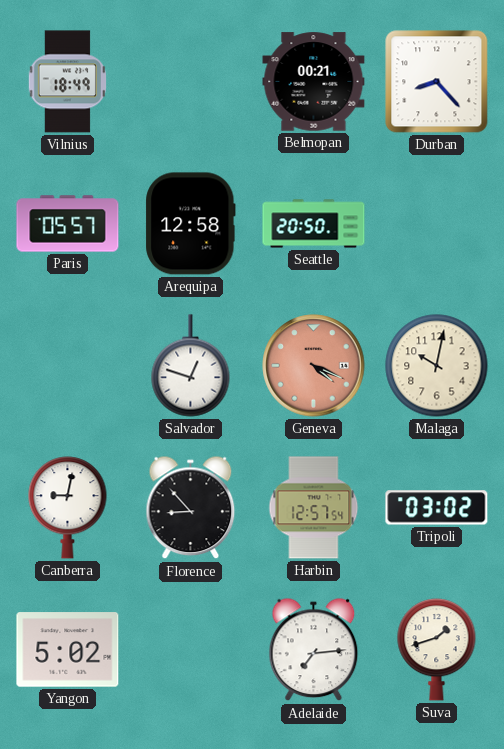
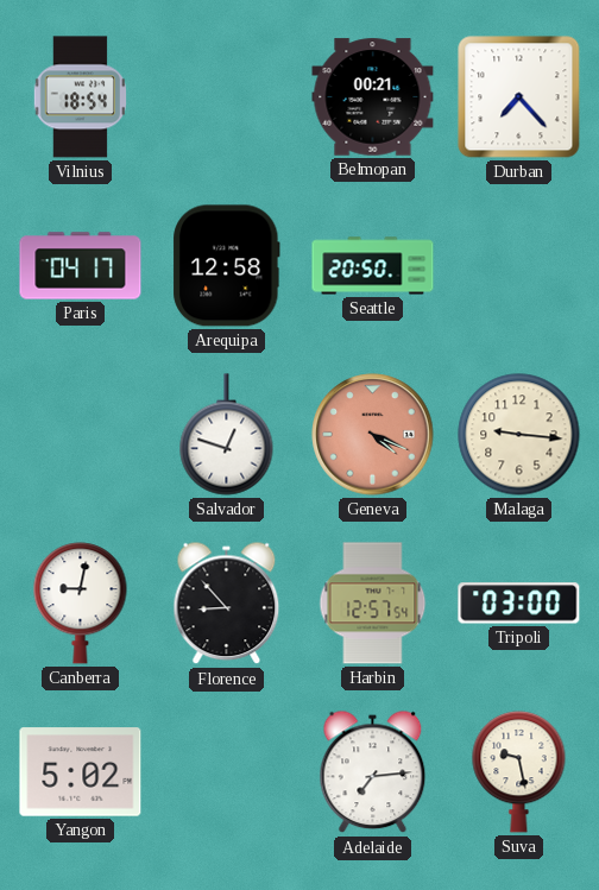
Vilnius: 18:49 -> 18:54
Durban: 8:23 -> 7:23
Paris: 05:57 -> 04:17
Malaga: 10:02 -> 9:16
Tripoli: 03:02 -> 03:00
Suva: 1:42 -> 9:28
